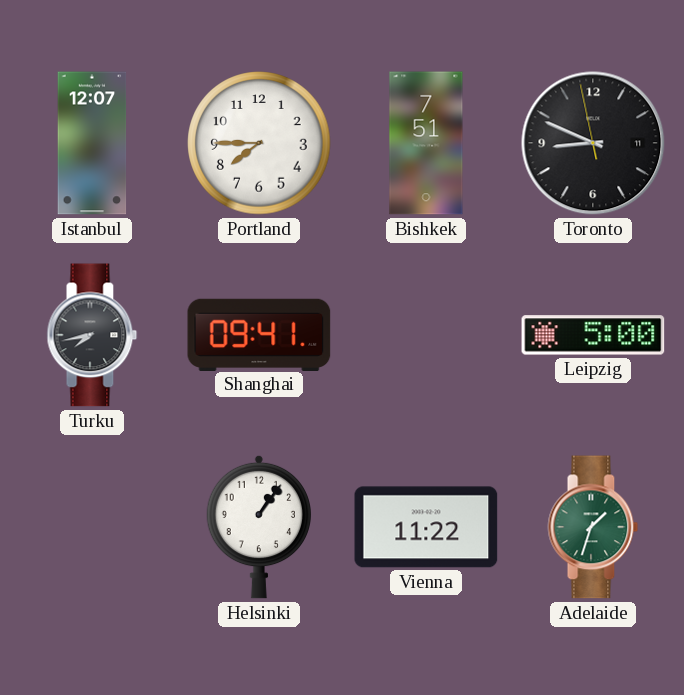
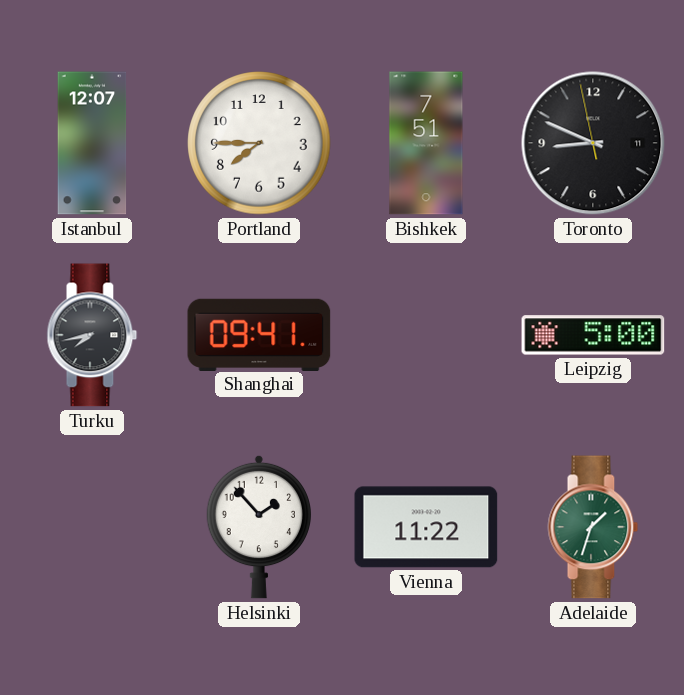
Helsinki: 1:06 -> 1:53
